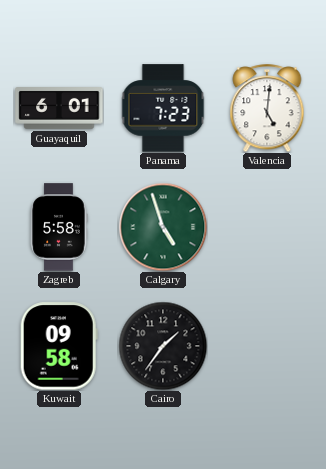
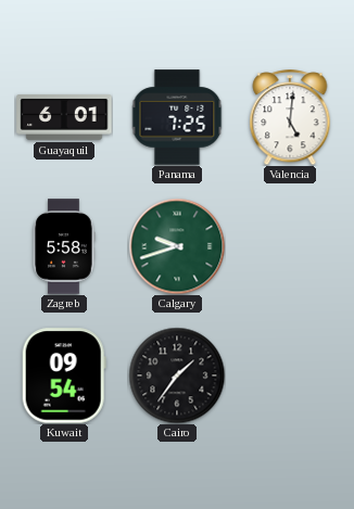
Panama: 7:23 -> 7:25
Calgary: 4:57 -> 9:42
Kuwait: 09:58 -> 09:54
